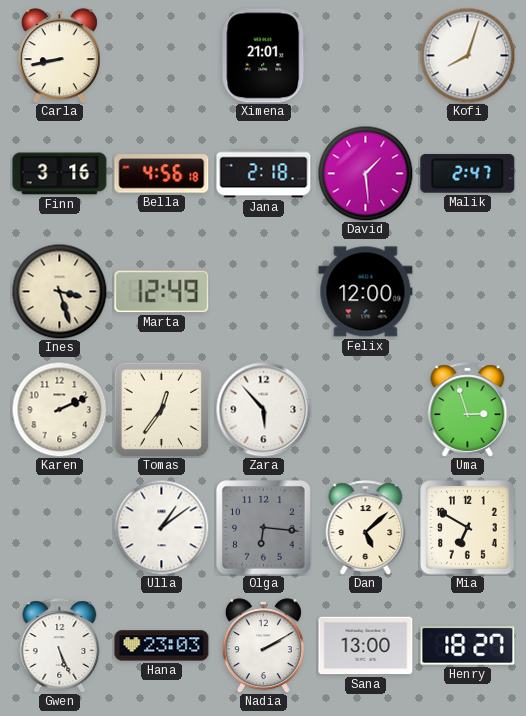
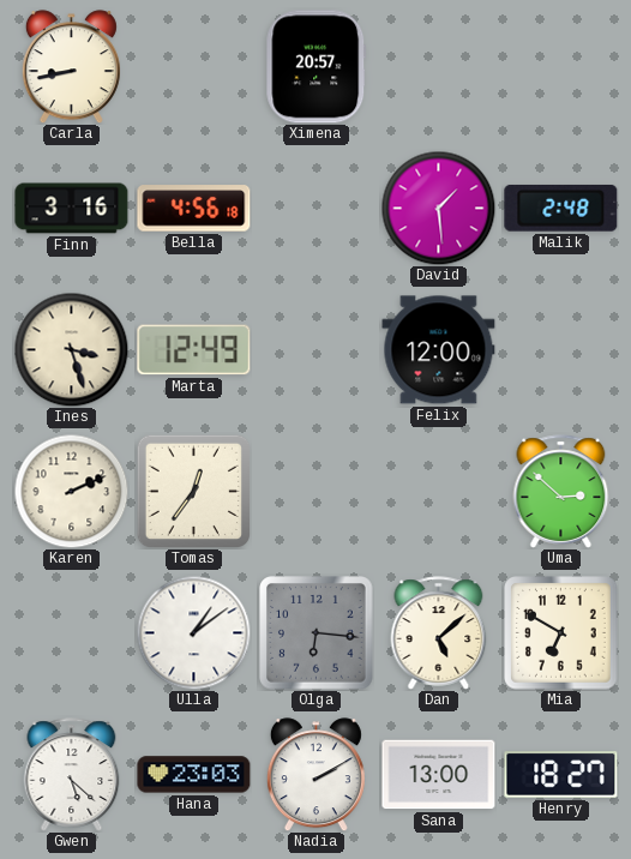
Ximena: 21:01 -> 20:57
Kofi: 8:03 -> none
Jana: 2:18 -> none
Malik: 2:47 -> 2:48
Zara: 5:53 -> none
Uma: 2:57 -> 2:52
Gwen: 5:26 -> 5:22
